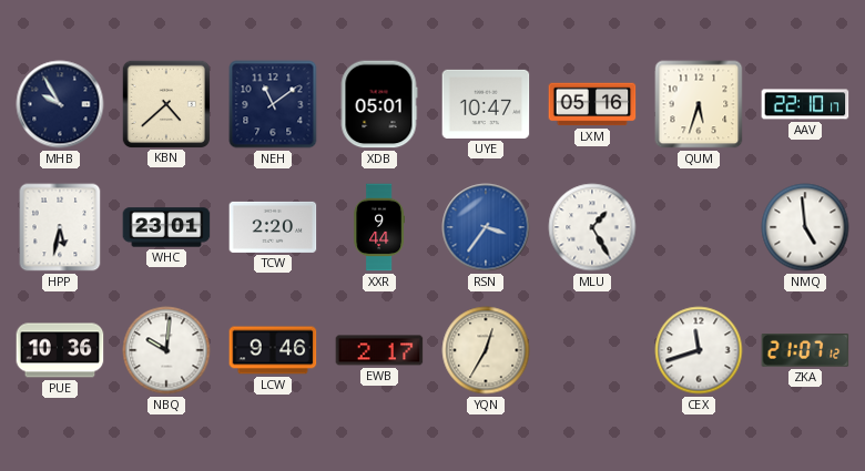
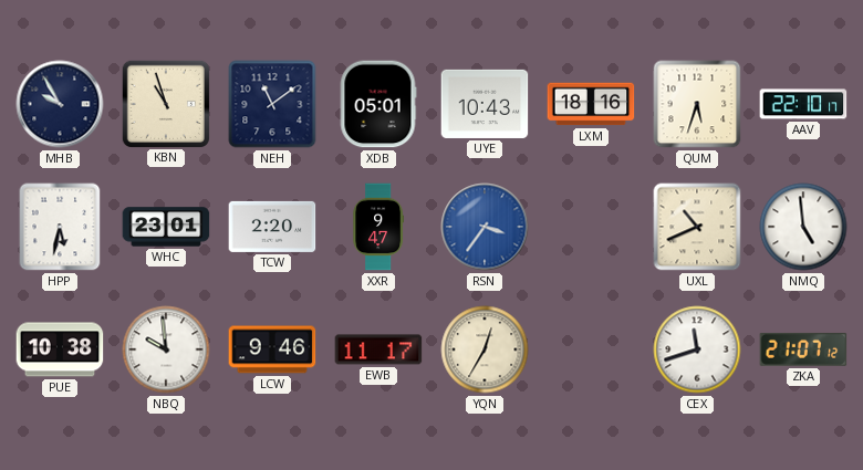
KBN: 4:38 -> 10:57
UYE: 10:47 -> 10:43
LXM: 05:16 -> 18:16
XXR: 9:44 -> 9:47
MLU: 1:25 -> none
UXL: none -> 10:41
PUE: 10:36 -> 10:38
NBQ: 10:01 -> 9:59
EWB: 2:17 -> 11:17
